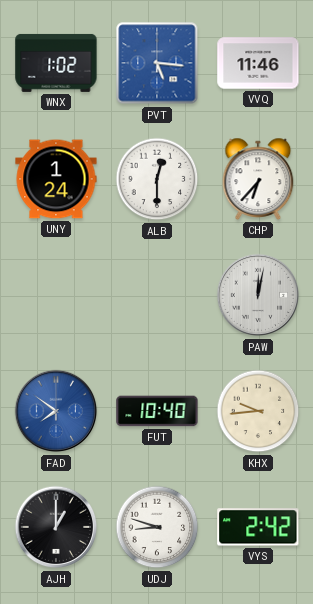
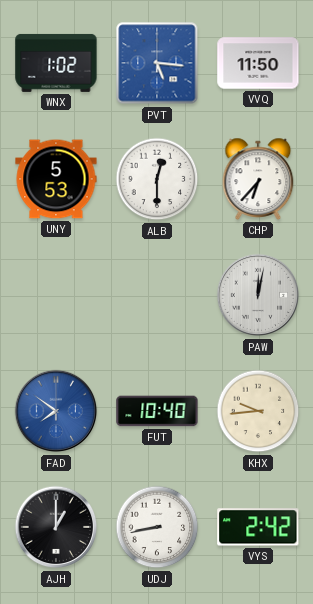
VVQ: 11:46 -> 11:50
UNY: 1:24 -> 5:53
UDJ: 8:48 -> 8:43
